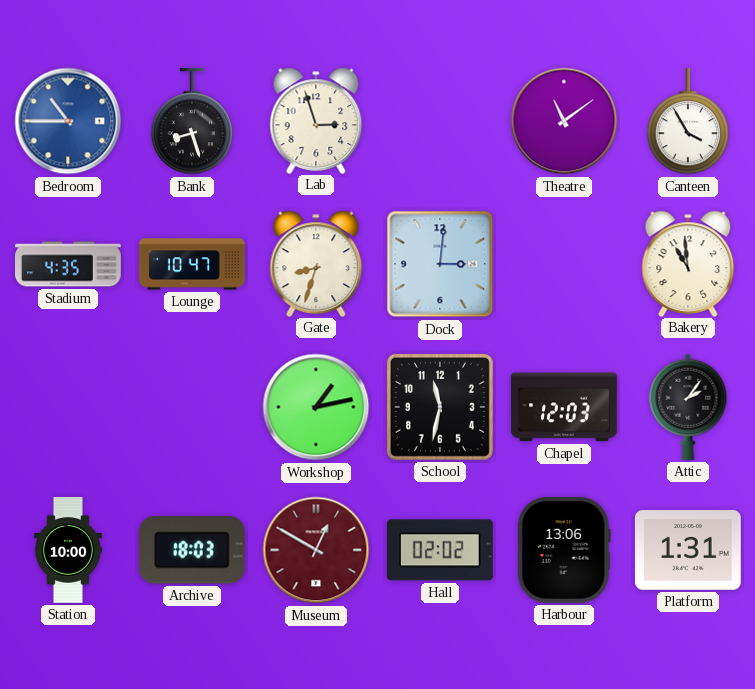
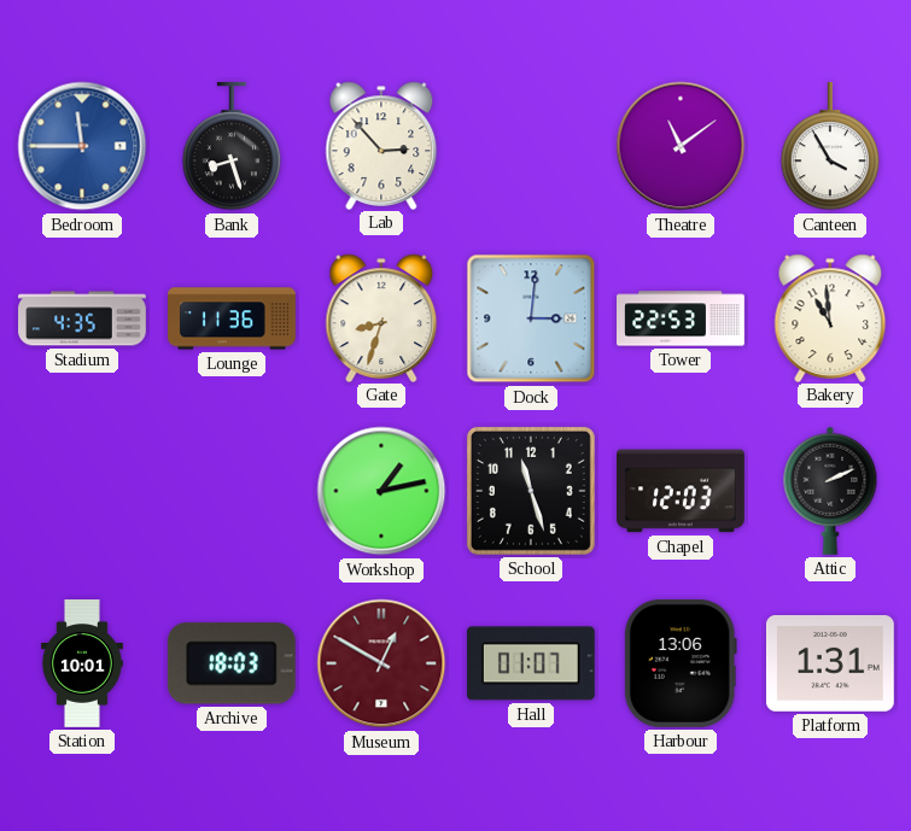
Bedroom: 10:45 -> 11:45
Lab: 2:57 -> 2:53
Lounge: 10:47 -> 11:36
Tower: none -> 22:53
School: 11:32 -> 11:27
Attic: 2:06 -> 2:11
Station: 10:00 -> 10:01
Hall: 02:02 -> 01:07
